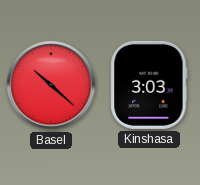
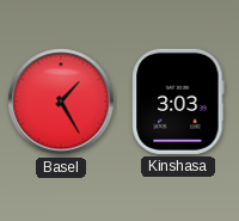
Basel: 10:22 -> 1:25
